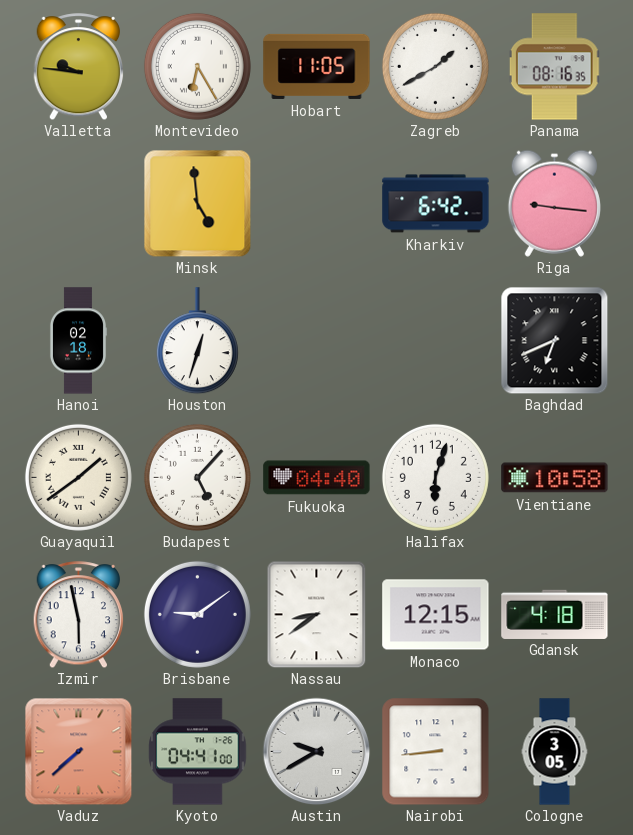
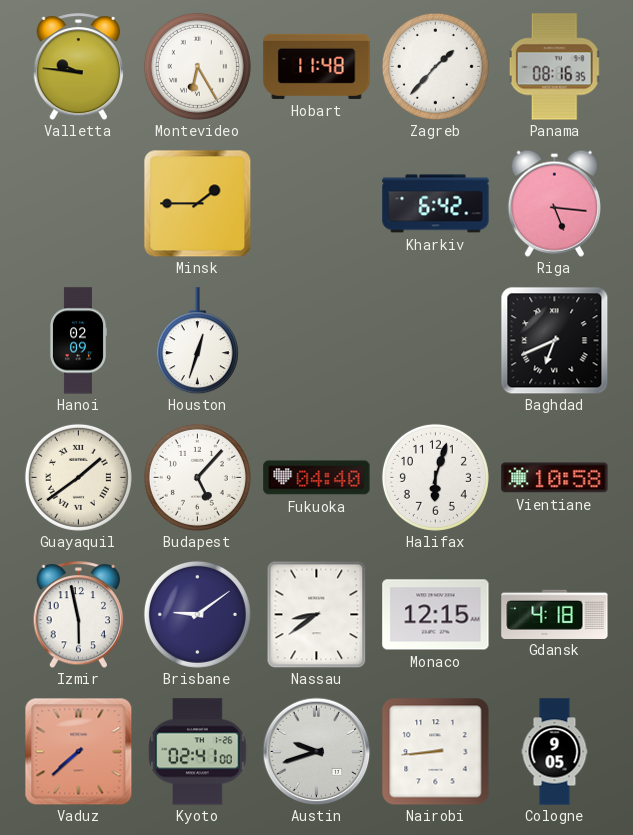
Hobart: 11:05 -> 11:48
Zagreb: 1:40 -> 1:37
Minsk: 4:59 -> 1:45
Riga: 9:16 -> 5:16
Hanoi: 02:18 -> 02:09
Kyoto: 04:41 -> 02:41
Austin: 9:40 -> 9:42
Cologne: 3:05 -> 9:05
